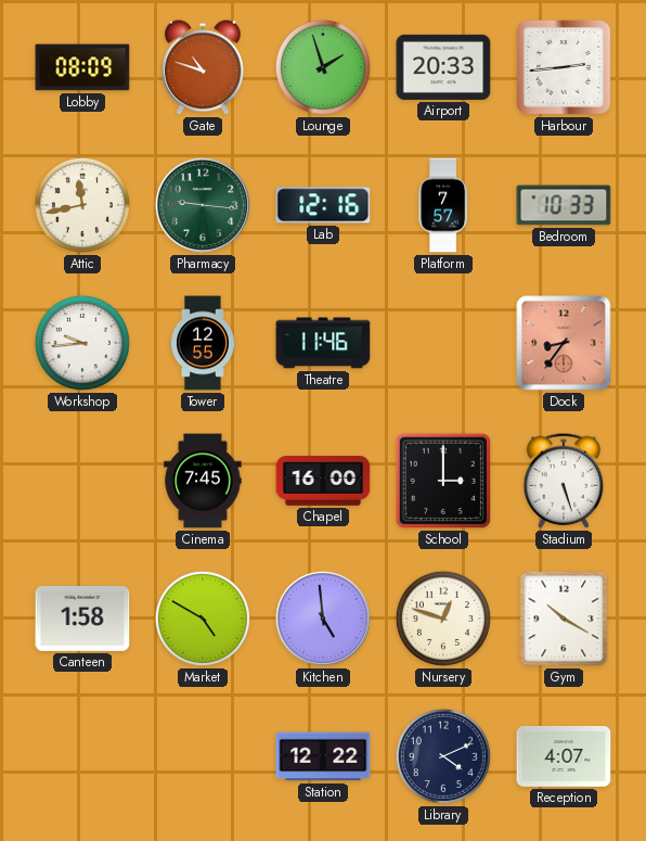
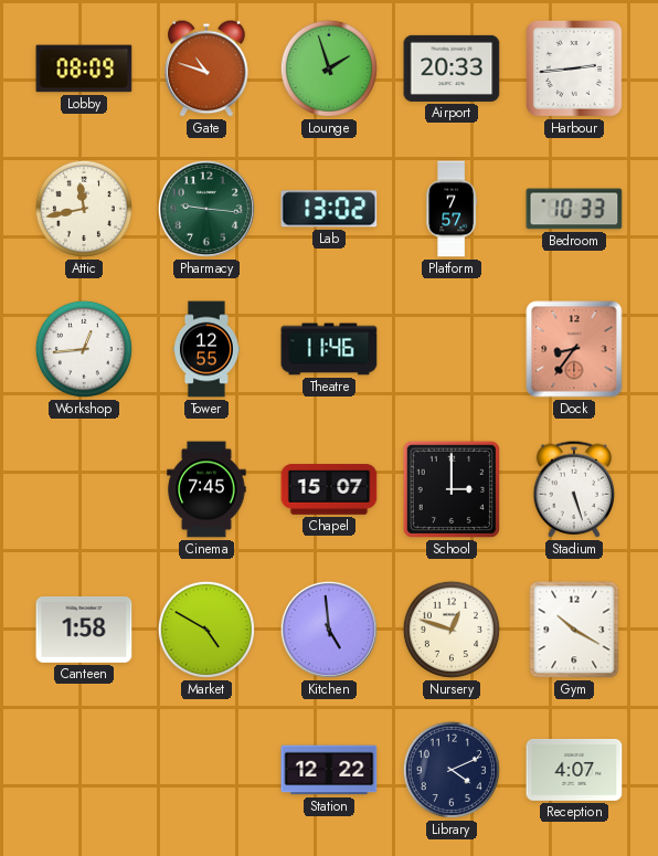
Lab: 12:16 -> 13:02
Workshop: 9:44 -> 12:44
Chapel: 16:00 -> 15:07
